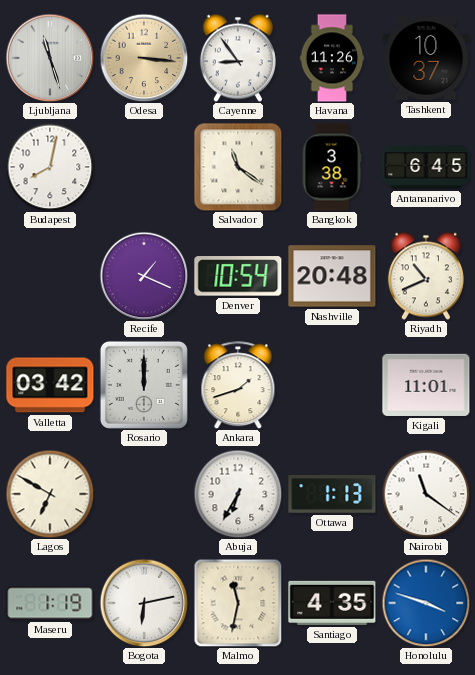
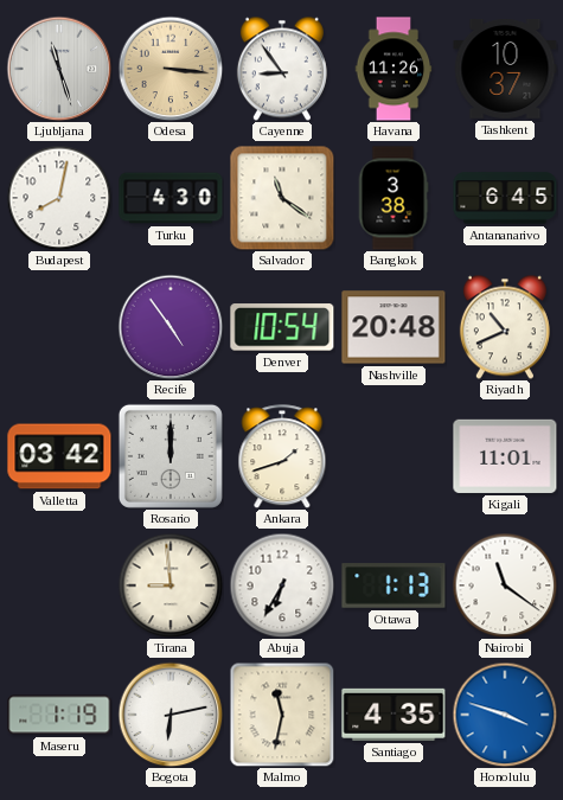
Turku: none -> 4:30
Recife: 1:19 -> 4:54
Lagos: 6:50 -> none
Tirana: none -> 8:59
